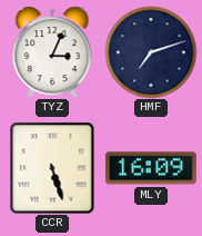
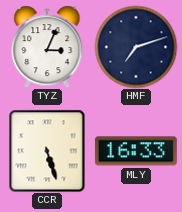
MLY: 16:09 -> 16:33
